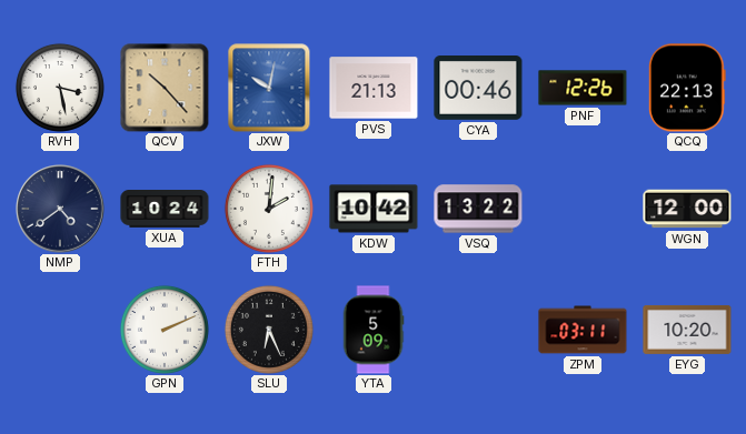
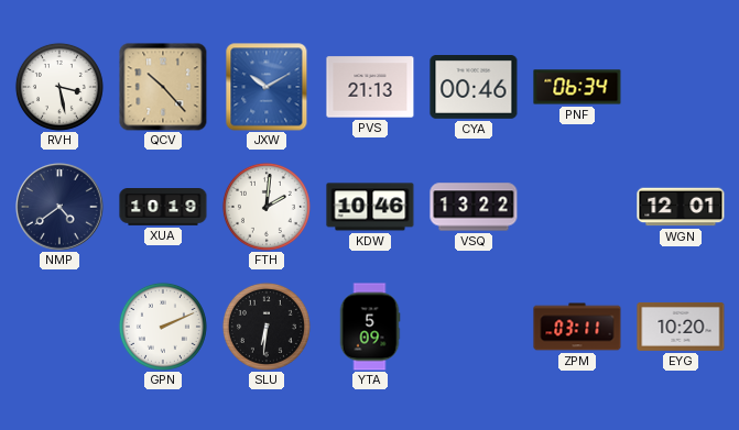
JXW: 10:02 -> 10:10
PNF: 12:26 -> 06:34
QCQ: 22:13 -> none
XUA: 10:24 -> 10:19
KDW: 10:42 -> 10:46
WGN: 12:00 -> 12:01
SLU: 6:26 -> 6:31
